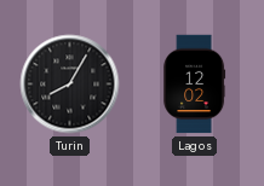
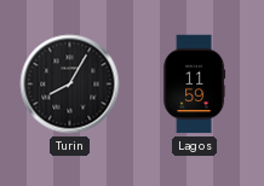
Lagos: 12:02 -> 11:59
